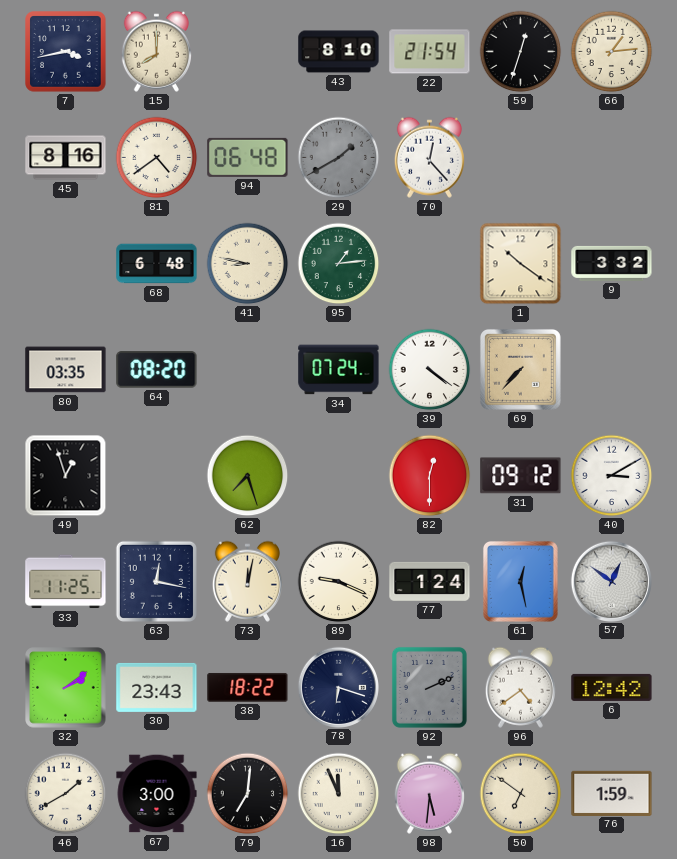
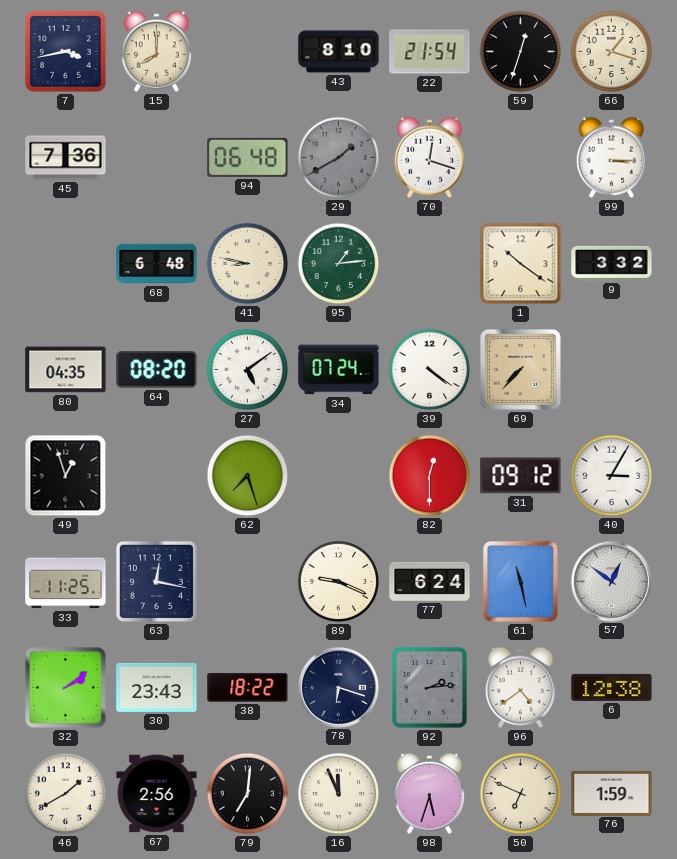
66: 1:14 -> 1:18
45: 8:16 -> 7:36
81: 4:39 -> none
70: 12:23 -> 12:18
99: none -> 3:15
80: 03:35 -> 04:35
27: none -> 5:09
40: 3:10 -> 3:05
73: 12:02 -> none
77: 1:24 -> 6:24
61: 12:28 -> 11:28
92: 2:11 -> 2:14
6: 12:42 -> 12:38
67: 3:00 -> 2:56
98: 5:31 -> 5:33
50: 6:51 -> 6:49
